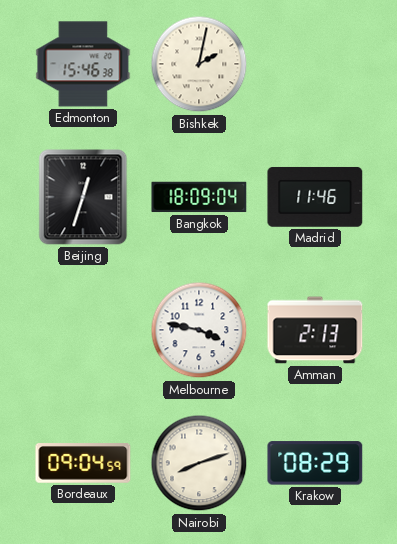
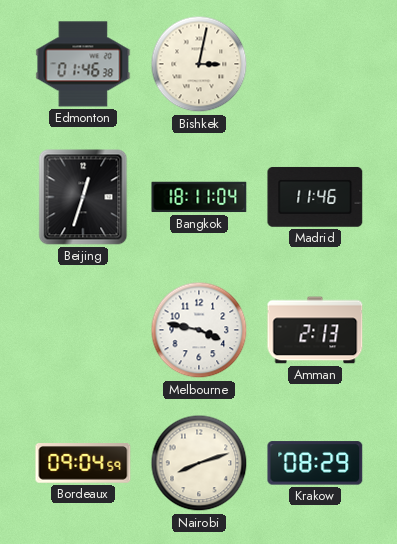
Edmonton: 15:46 -> 01:46
Bishkek: 2:02 -> 3:02
Bangkok: 18:09 -> 18:11
